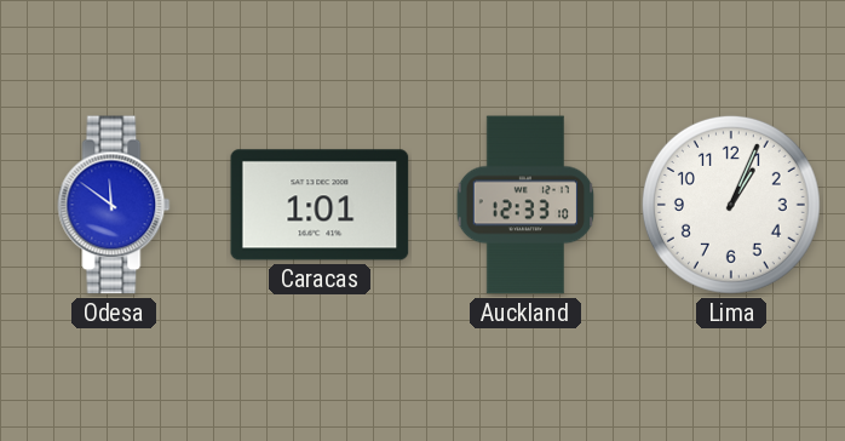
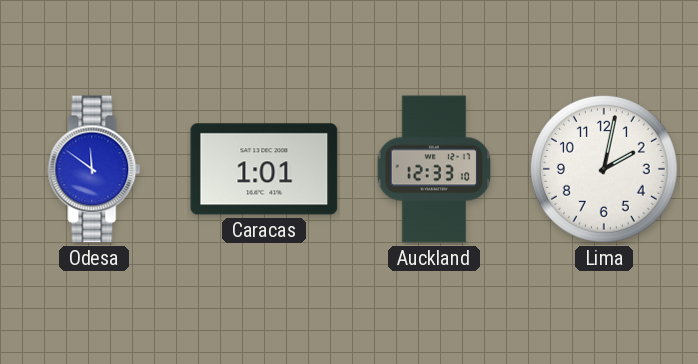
Lima: 1:04 -> 2:02
